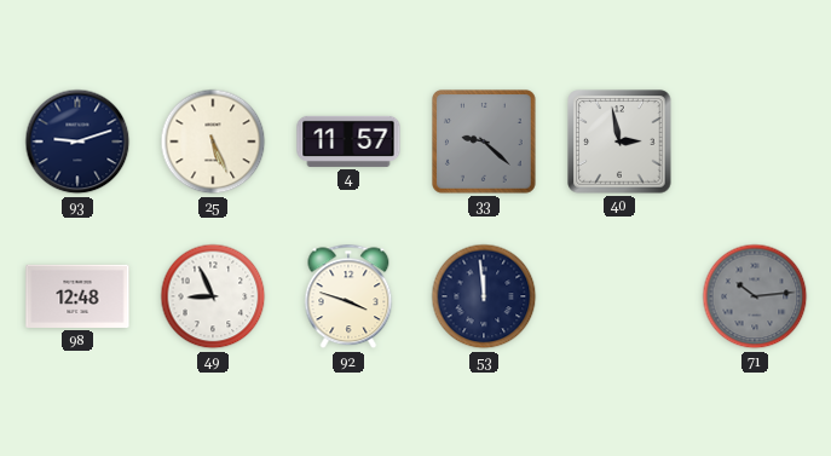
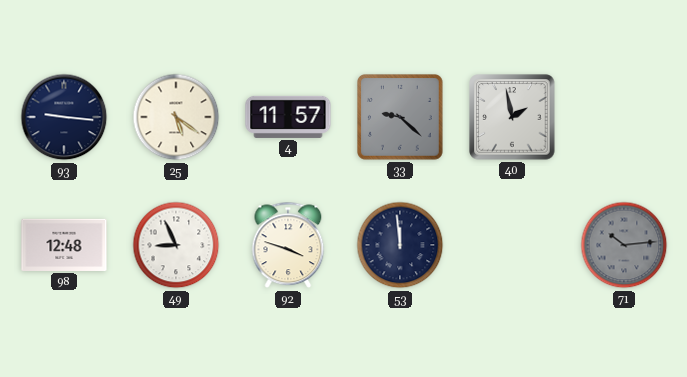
93: 9:12 -> 9:16
25: 5:26 -> 5:21
40: 2:58 -> 1:58
